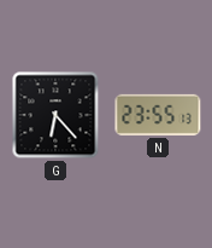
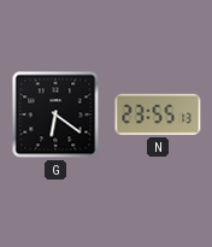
G: 6:23 -> 6:21
